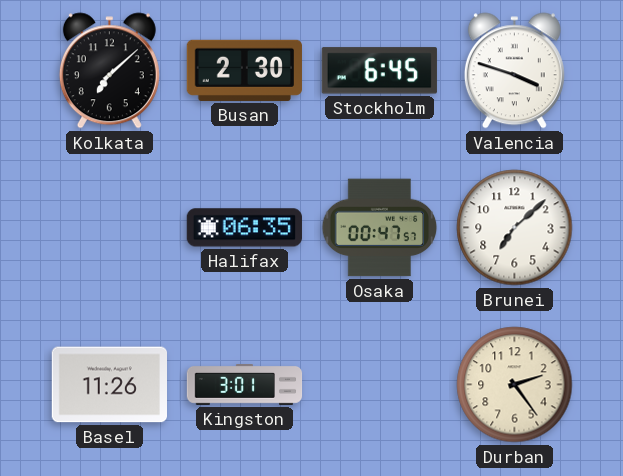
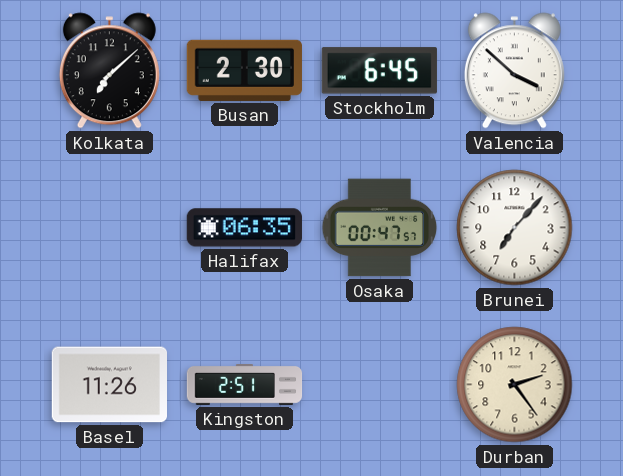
Valencia: 3:48 -> 3:52
Brunei: 7:08 -> 7:07
Kingston: 3:01 -> 2:51
